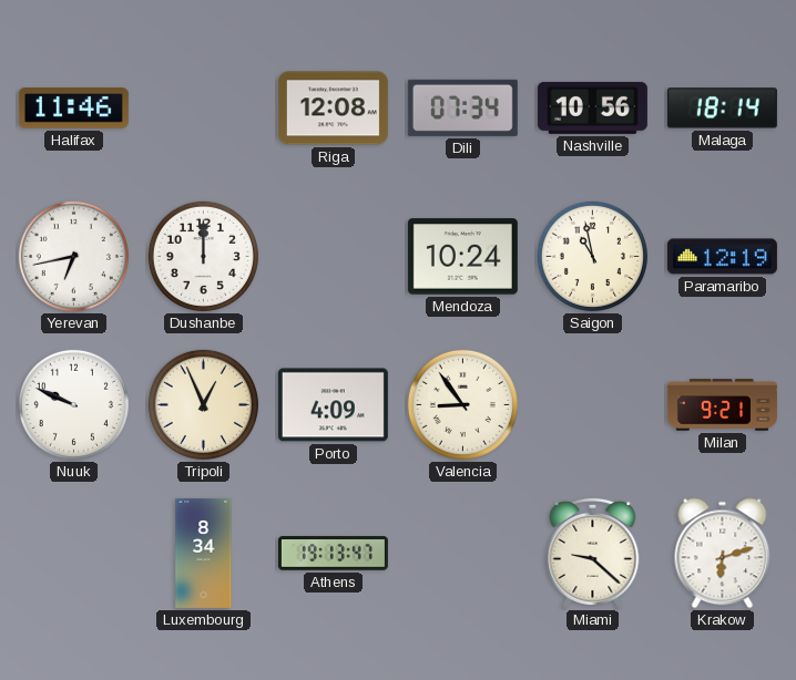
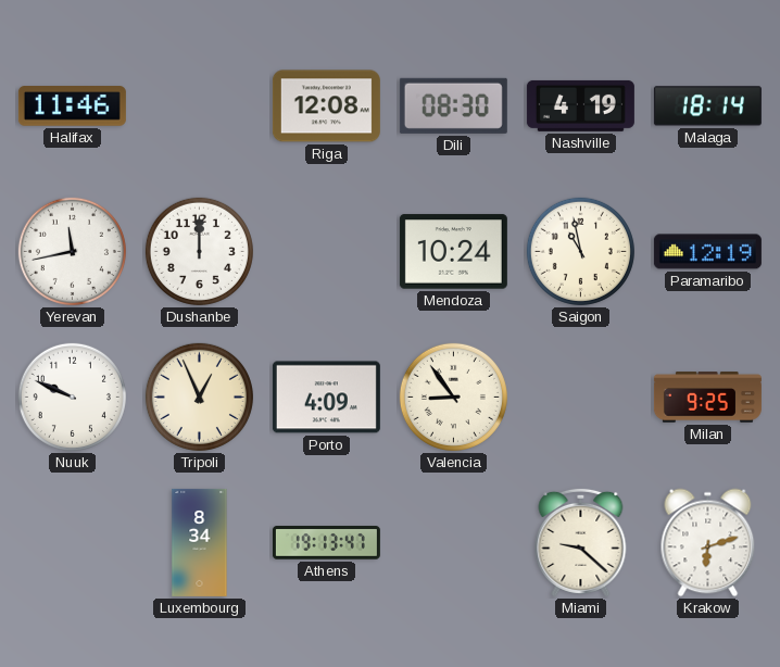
Dili: 07:34 -> 08:30
Nashville: 10:56 -> 4:19
Yerevan: 6:43 -> 11:43
Milan: 9:21 -> 9:25
